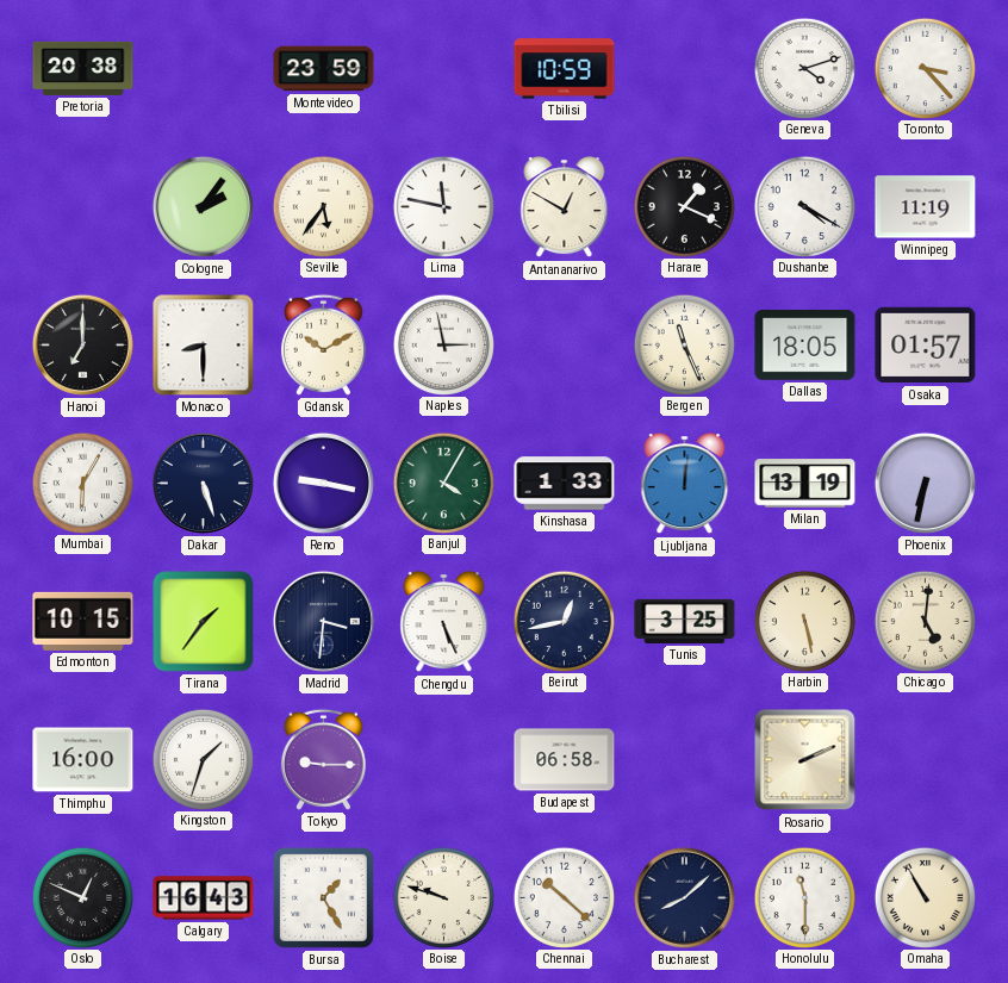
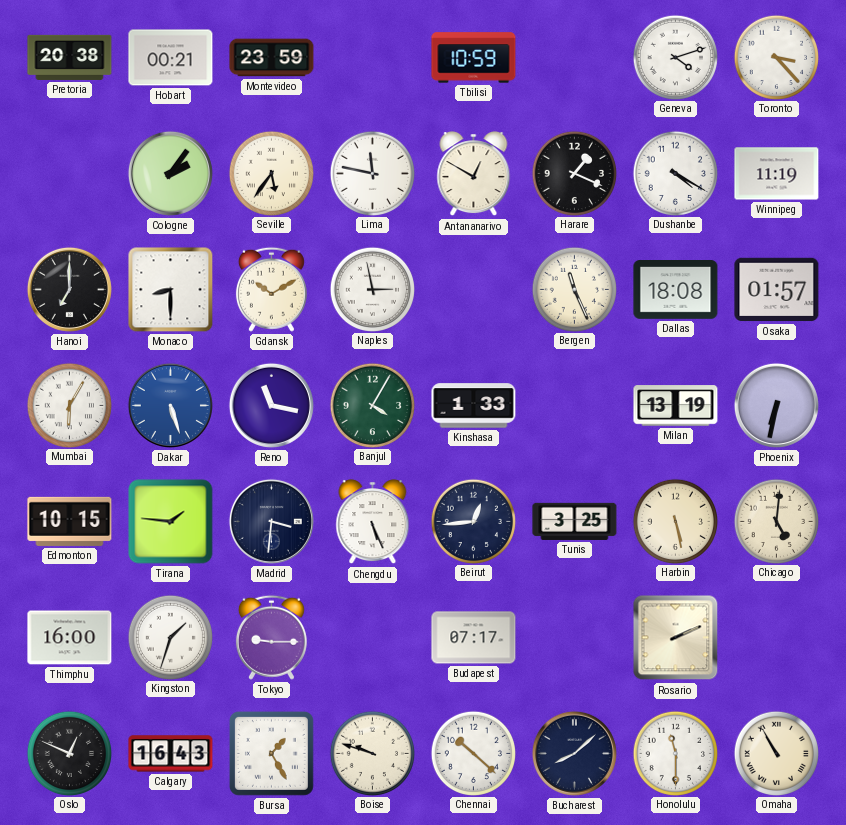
Hobart: none -> 00:21
Dallas: 18:05 -> 18:08
Dakar dial: navy -> blue
Reno: 9:17 -> 11:17
Ljubljana: 12:01 -> none
Tirana: 1:36 -> 1:46
Beirut: 12:43 -> 12:44
Budapest: 06:58 -> 07:17
